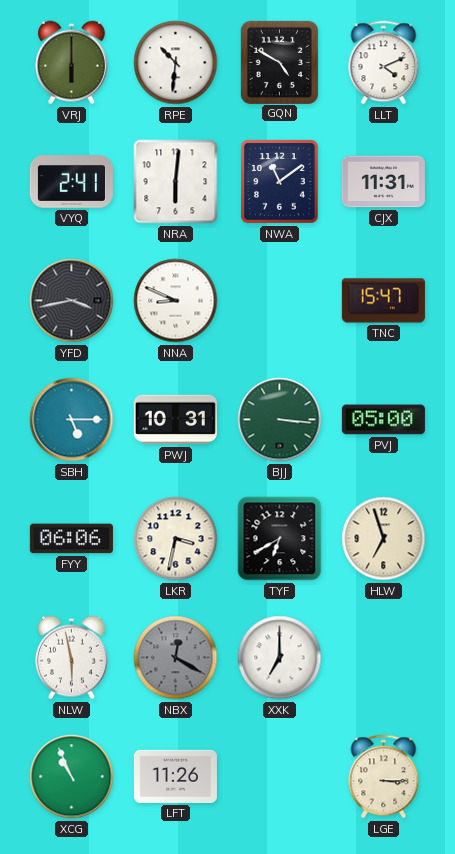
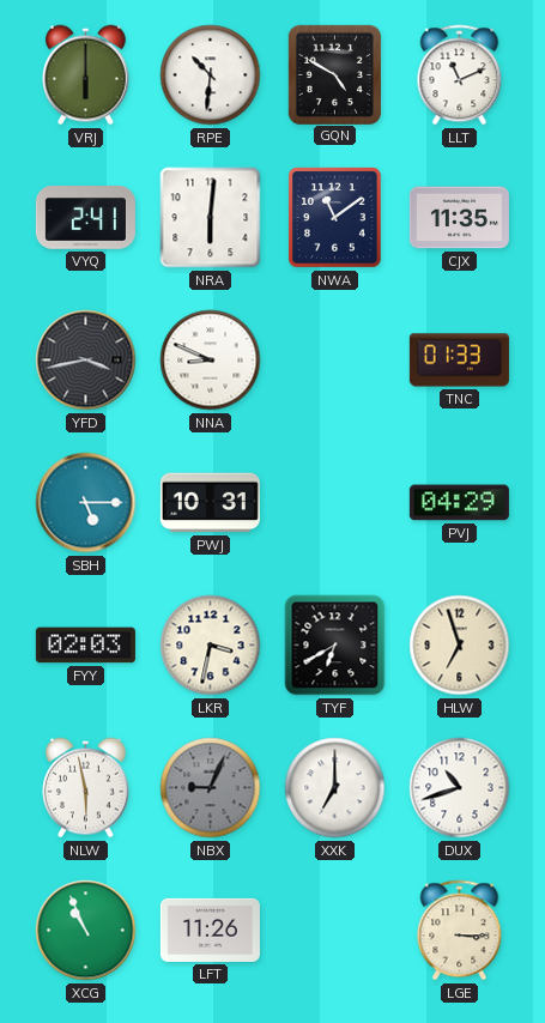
LLT: 4:11 -> 11:11
CJX: 11:31 -> 11:35
TNC: 15:47 -> 01:33
BJJ: 3:16 -> none
PVJ: 05:00 -> 04:29
FYY: 06:06 -> 02:03
NBX: 12:20 -> 9:04
DUX: none -> 10:42
